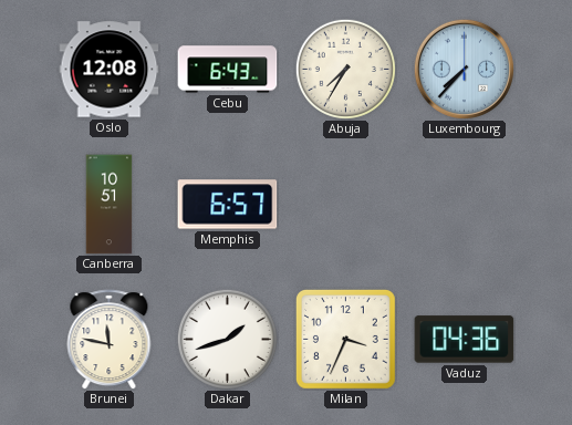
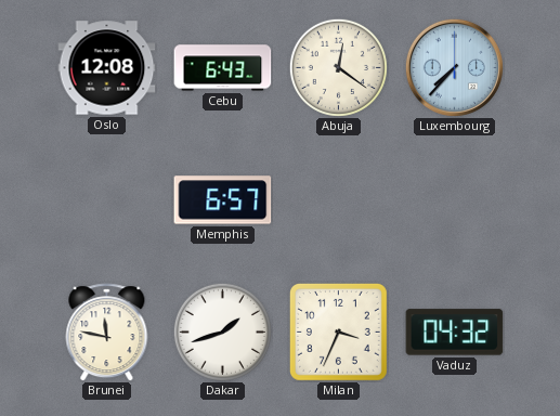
Abuja: 7:35 -> 12:21
Canberra: 10:51 -> none
Vaduz: 04:36 -> 04:32
